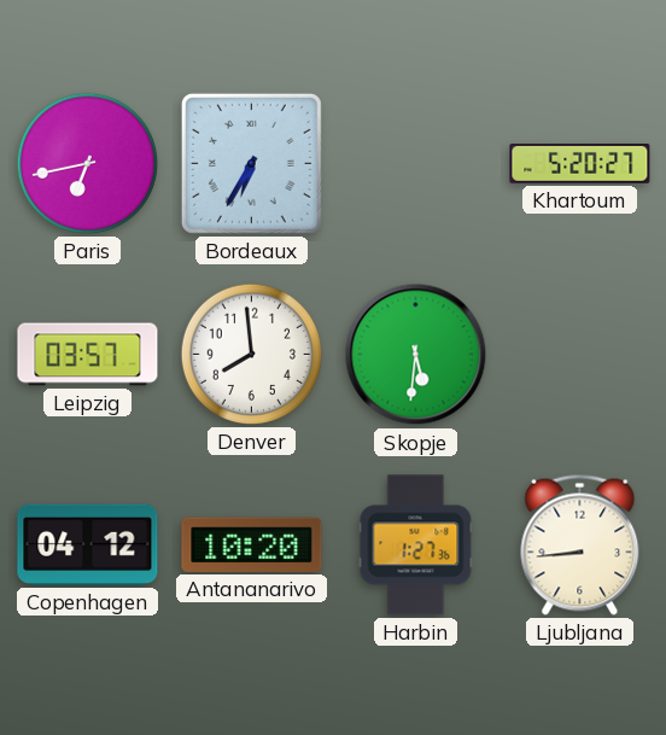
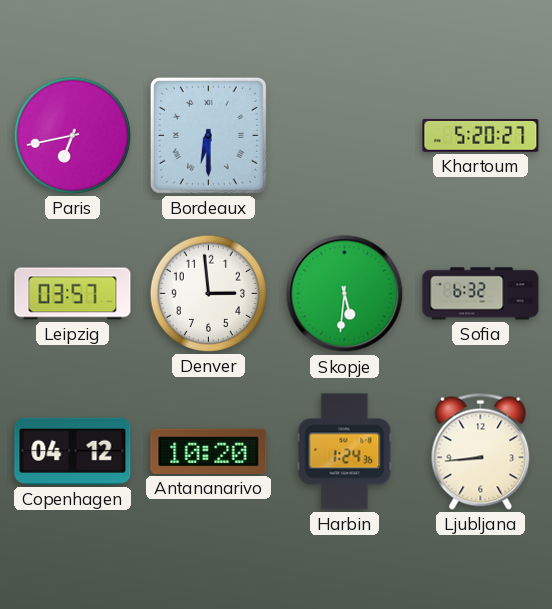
Bordeaux: 6:35 -> 6:30
Denver: 7:59 -> 2:59
Sofia: none -> 6:32
Harbin: 1:27 -> 1:24
